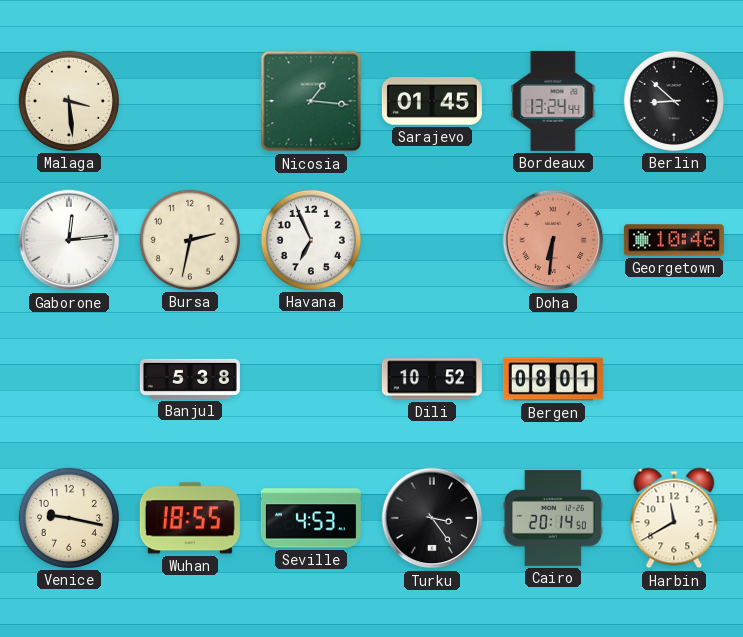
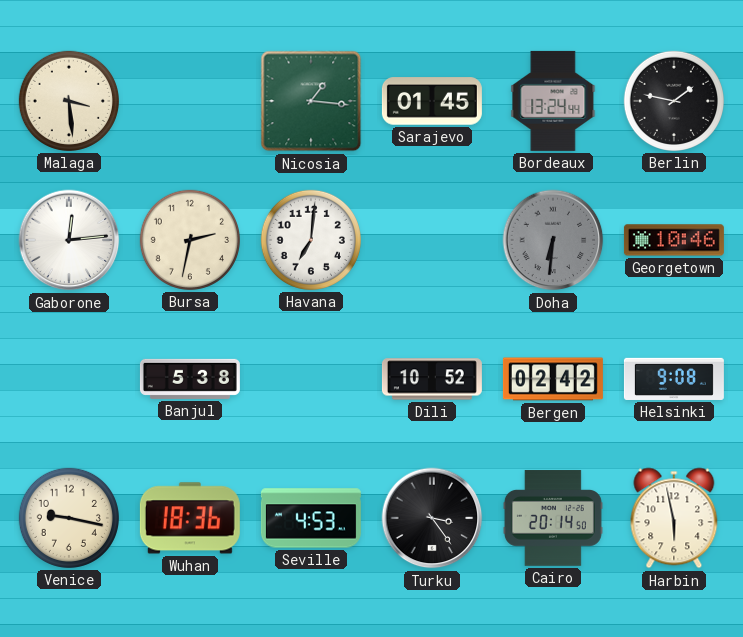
Berlin: 8:52 -> 1:47
Havana: 6:56 -> 7:01
Doha dial: salmon -> grey
Bergen: 08:01 -> 02:42
Helsinki: none -> 9:08
Wuhan: 18:55 -> 18:36
Harbin: 11:40 -> 5:58
